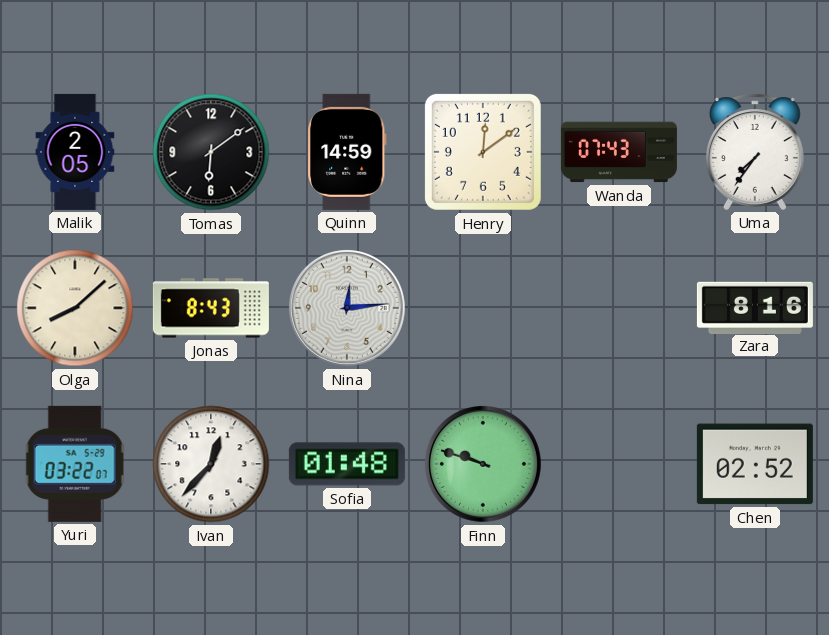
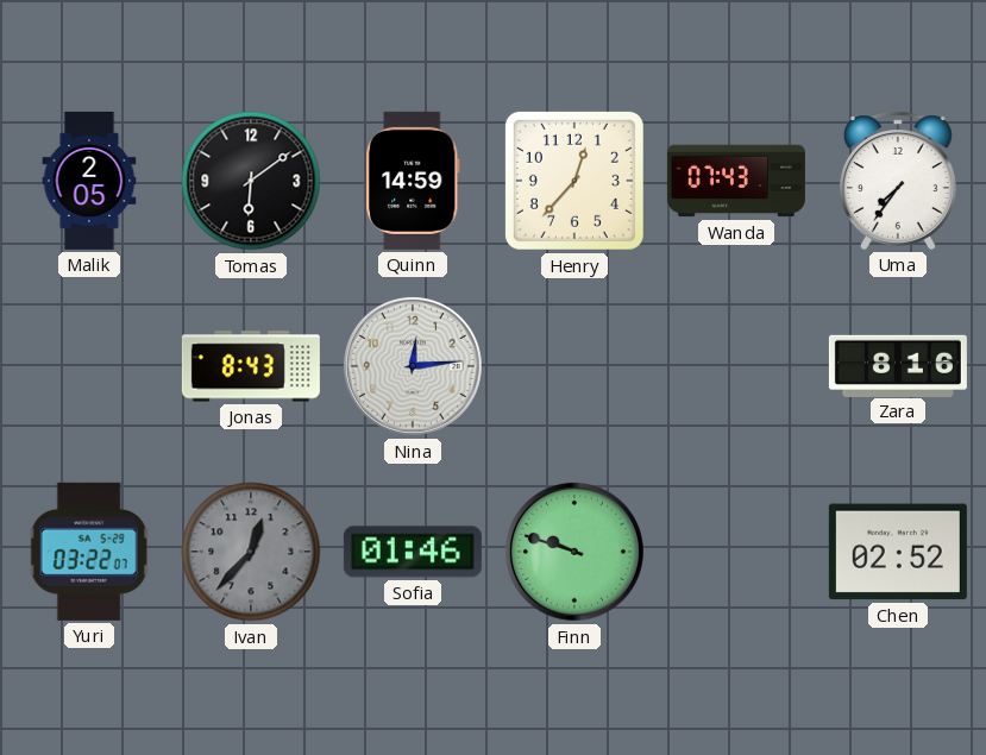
Henry: 12:09 -> 12:37
Olga: 8:08 -> none
Ivan dial: white -> grey
Sofia: 01:48 -> 01:46
